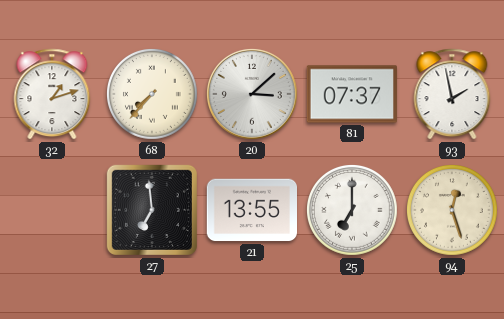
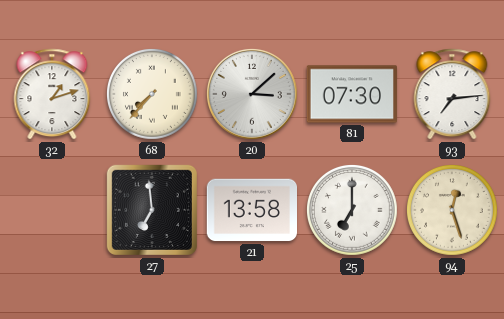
81: 07:37 -> 07:30
93: 1:58 -> 7:14
21: 13:55 -> 13:58
